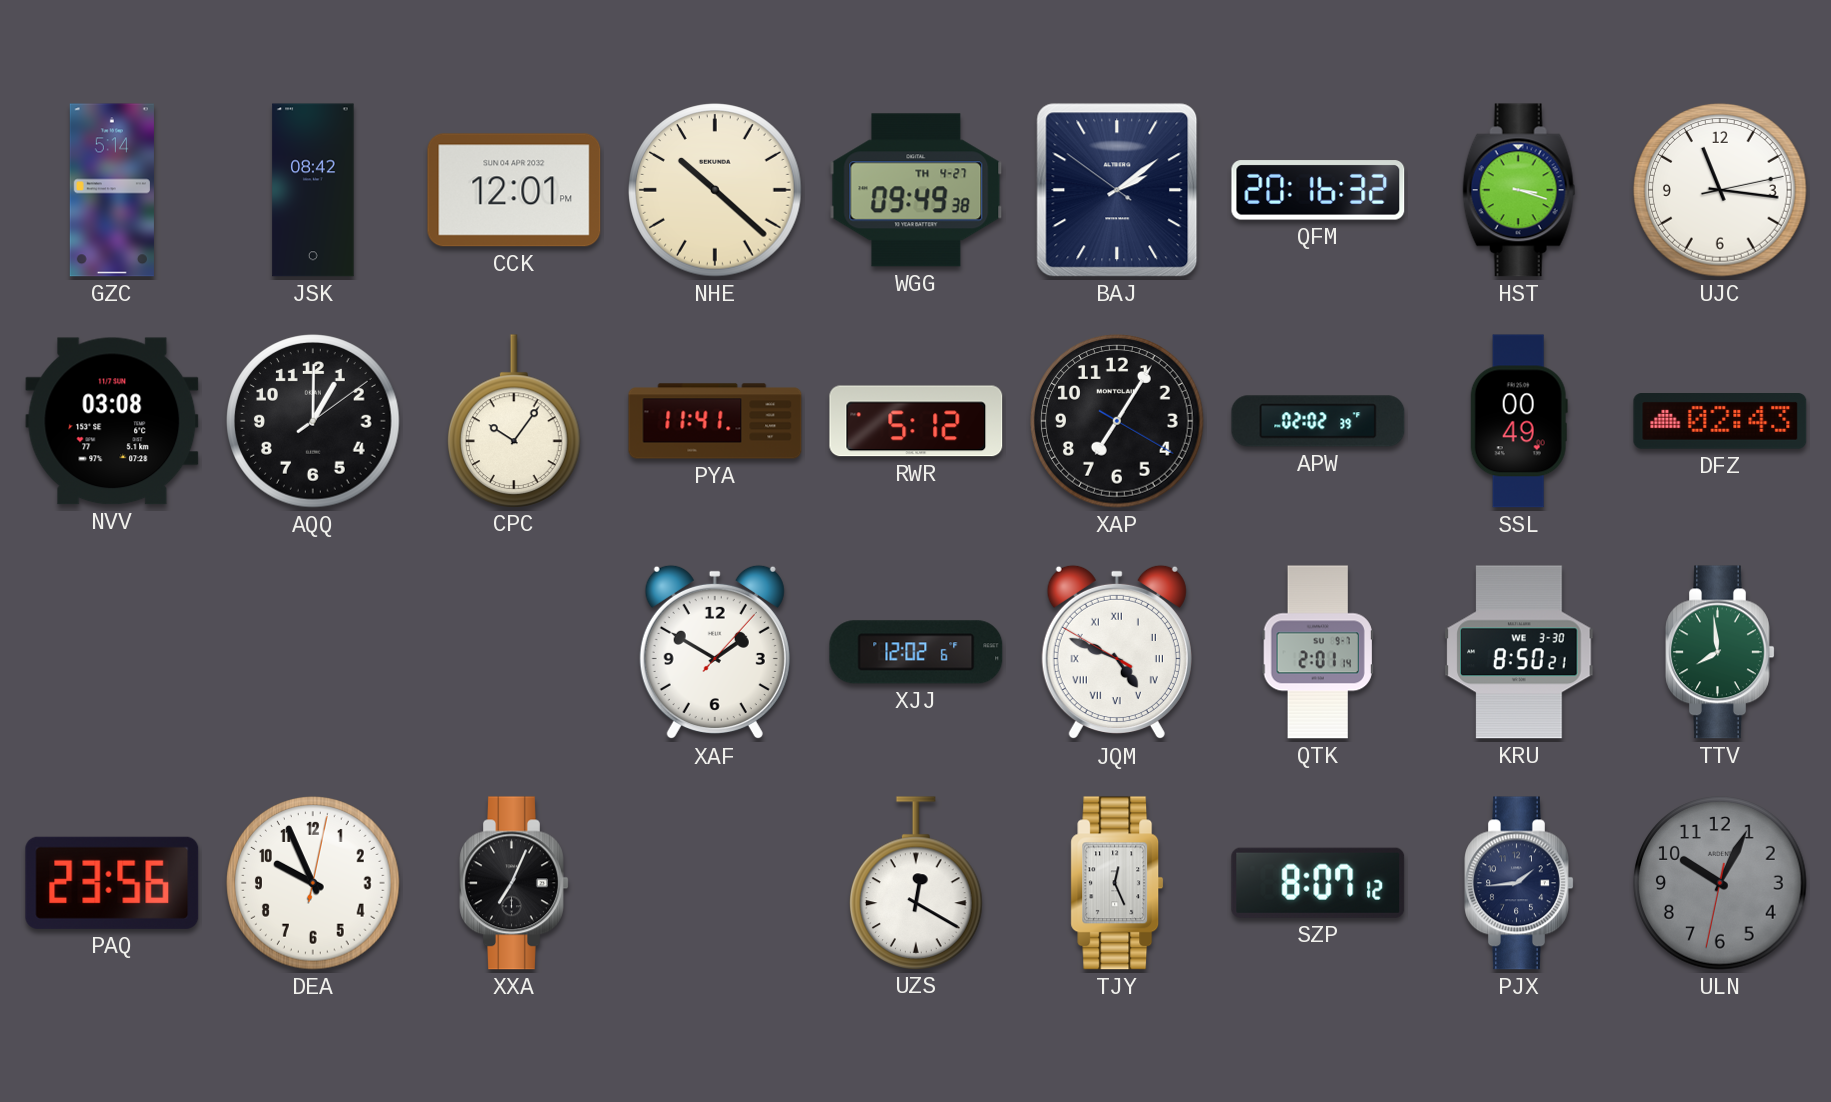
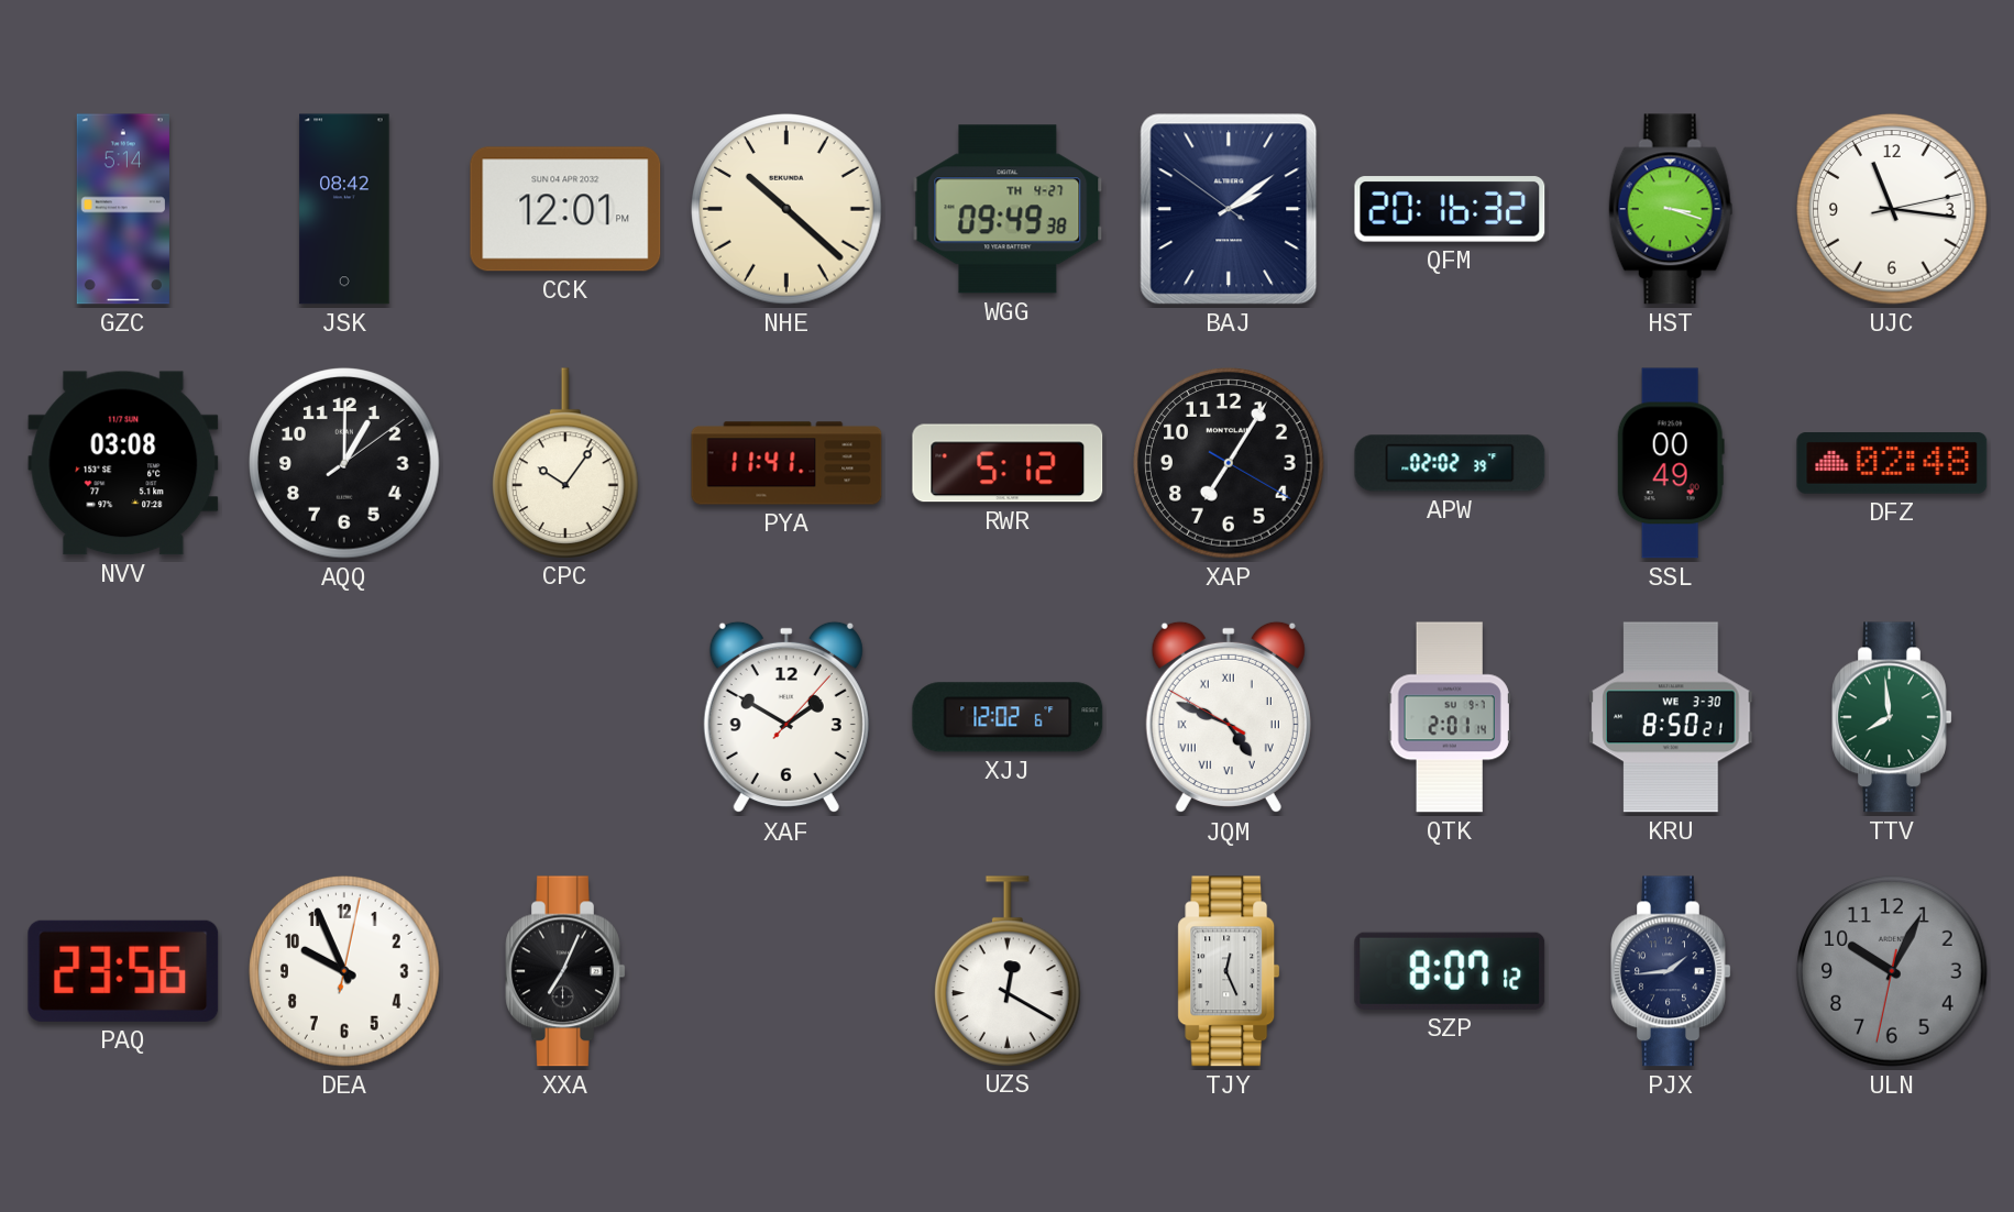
DFZ: 02:43 -> 02:48
